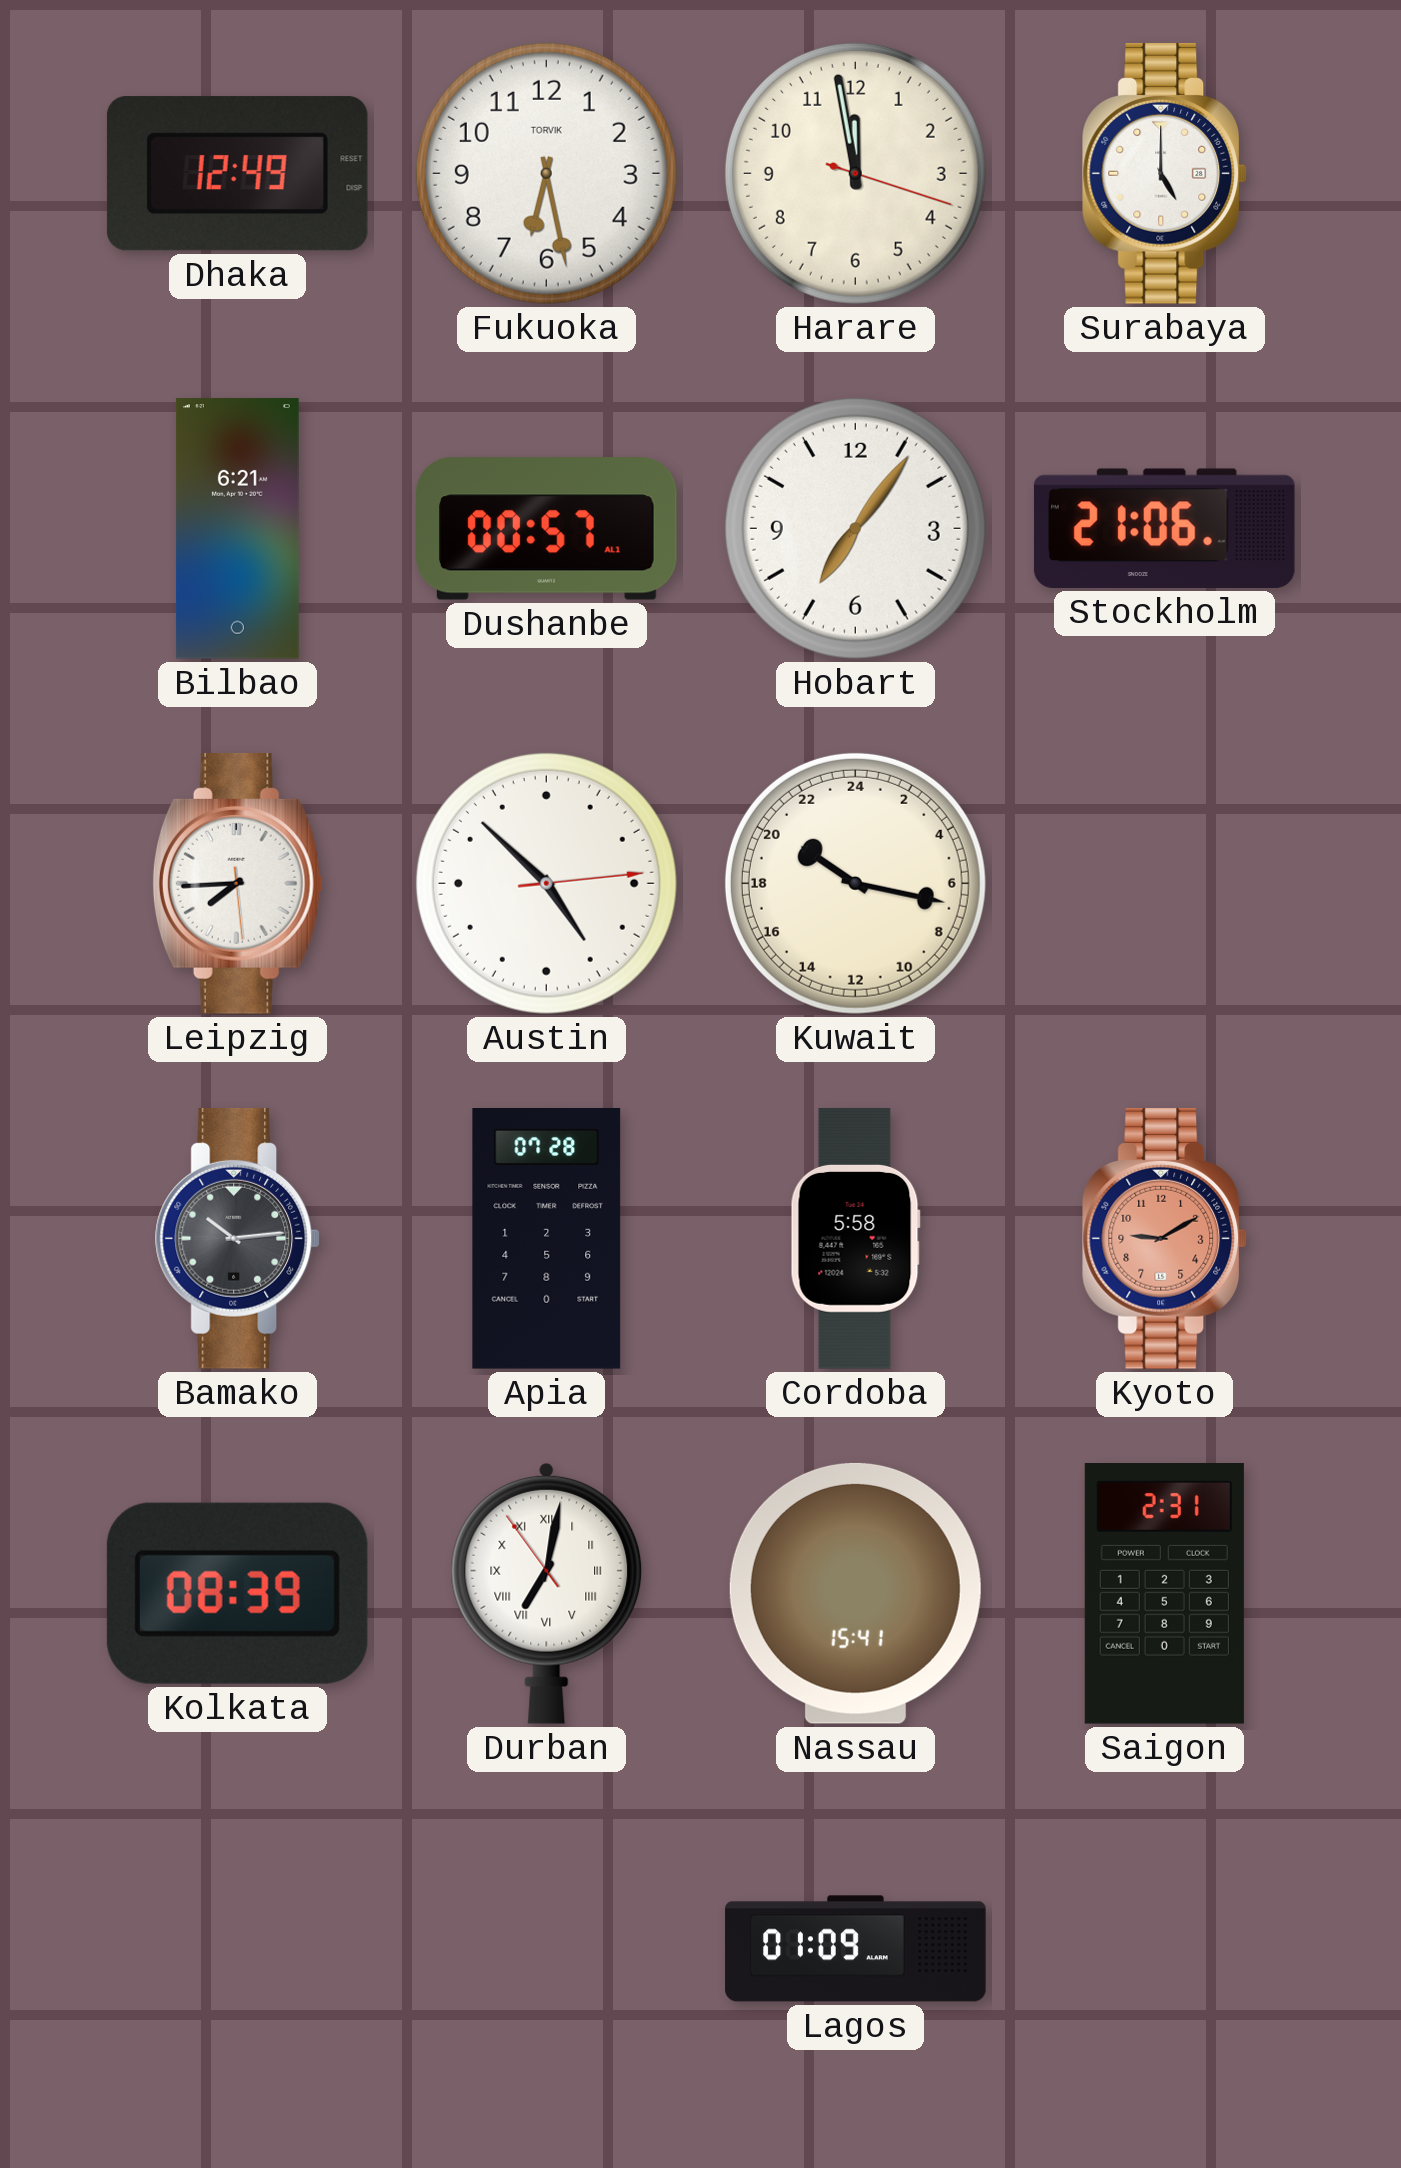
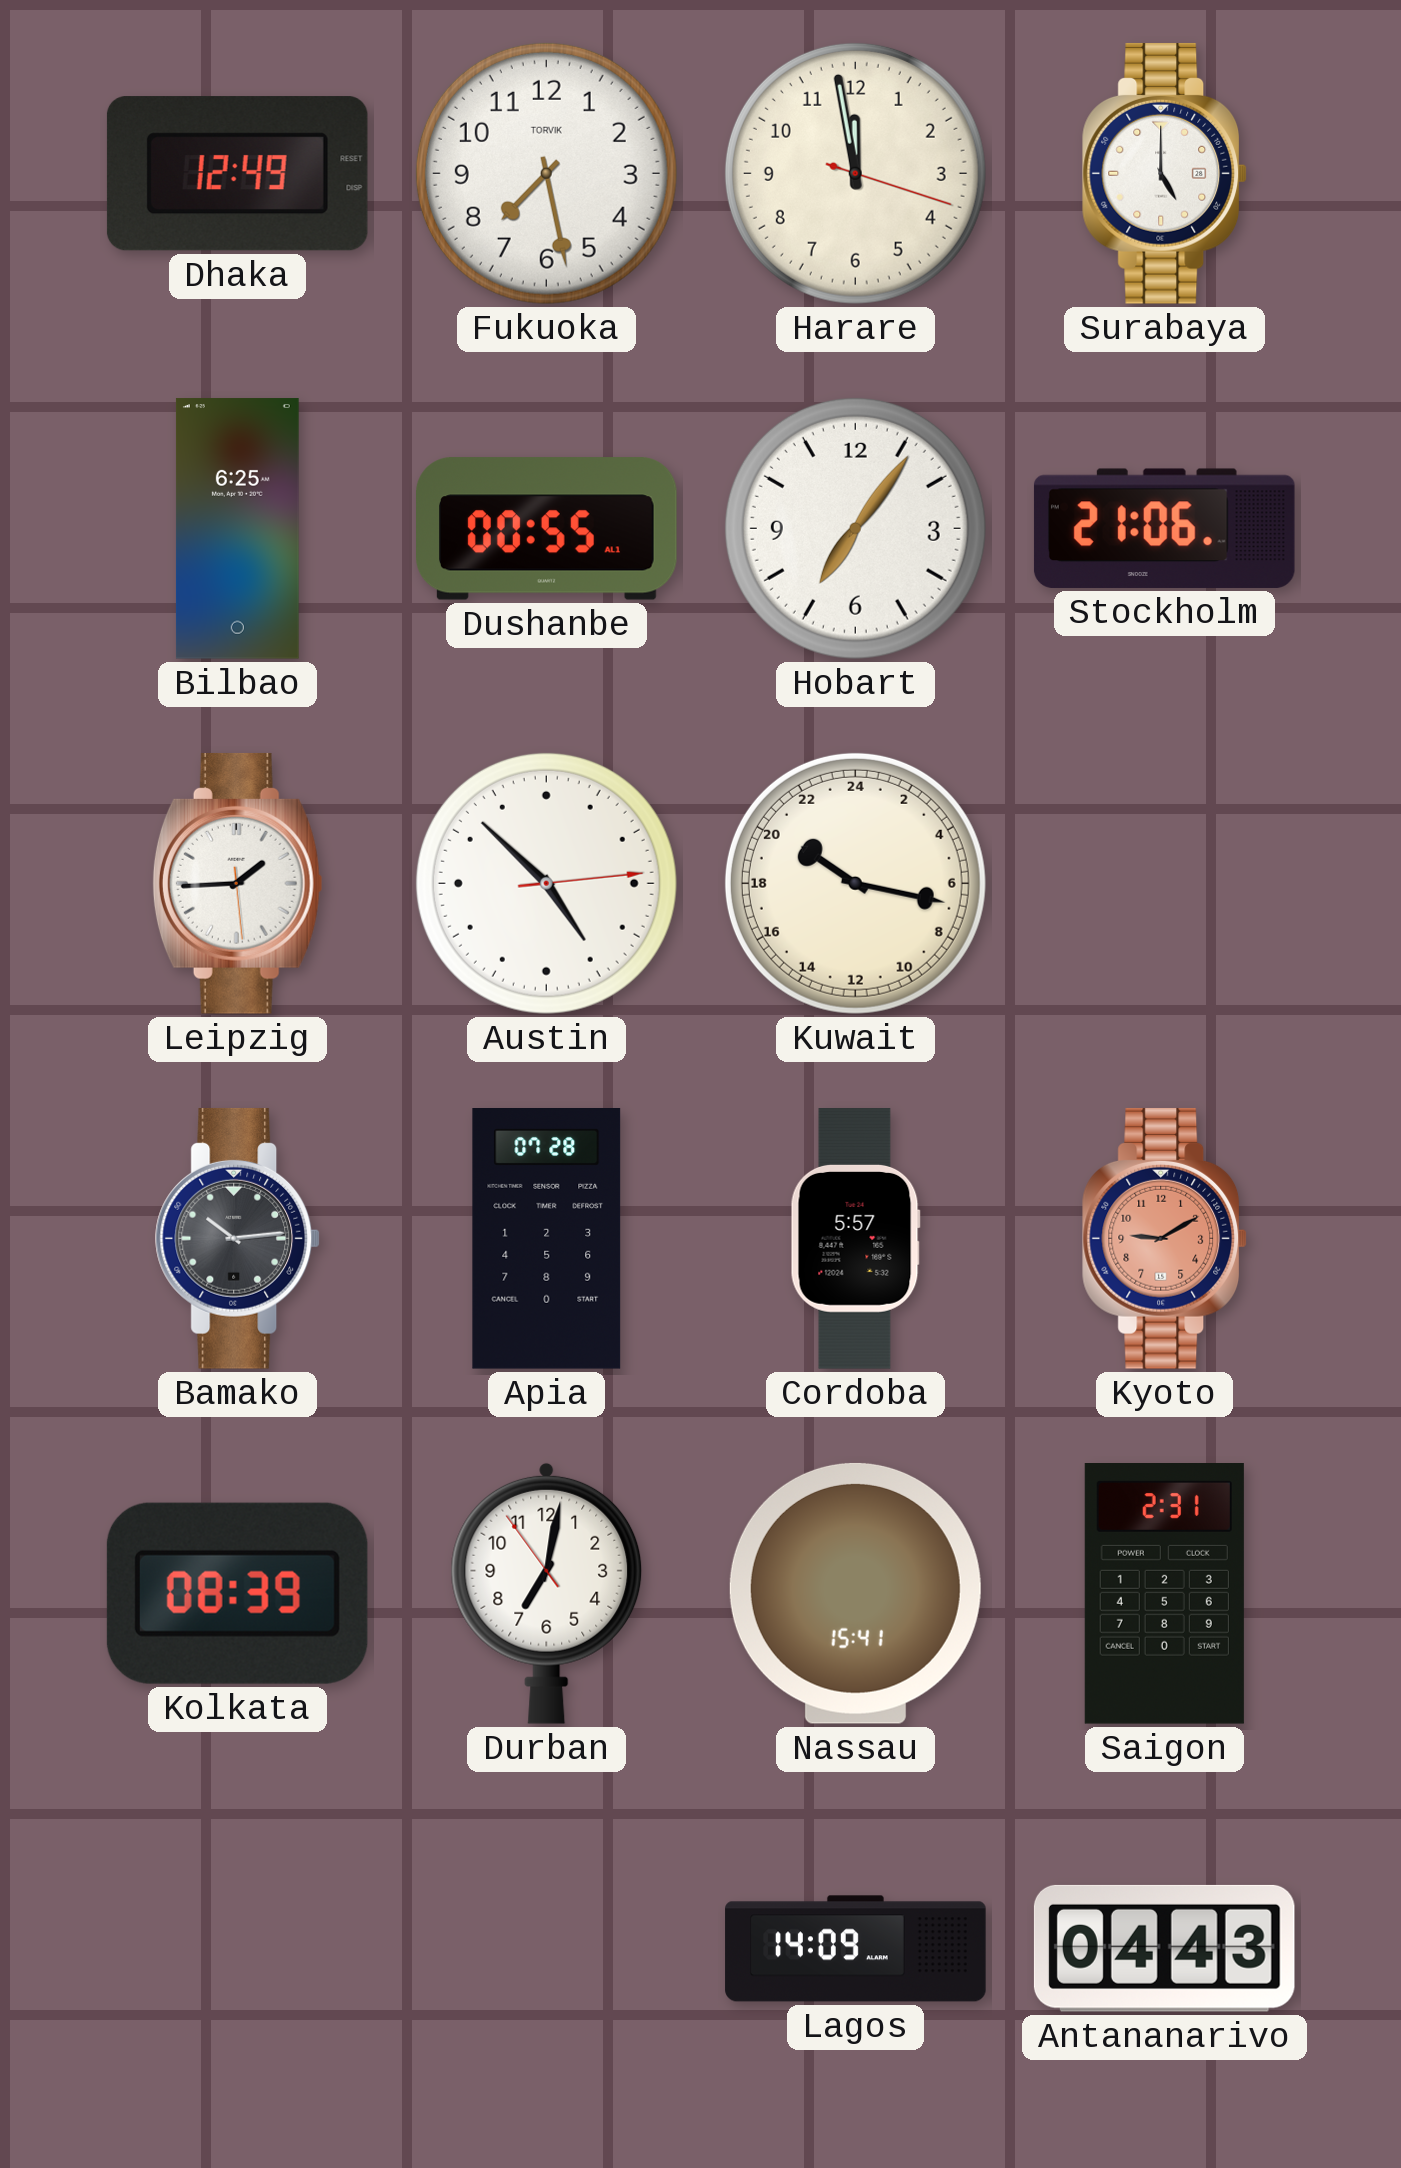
Fukuoka: 6:28 -> 7:28
Bilbao: 6:21 -> 6:25
Dushanbe: 00:57 -> 00:55
Leipzig: 7:44 -> 1:44
Cordoba: 5:58 -> 5:57
Durban numerals: Roman -> Arabic
Lagos: 01:09 -> 14:09
Antananarivo: none -> 04:43
